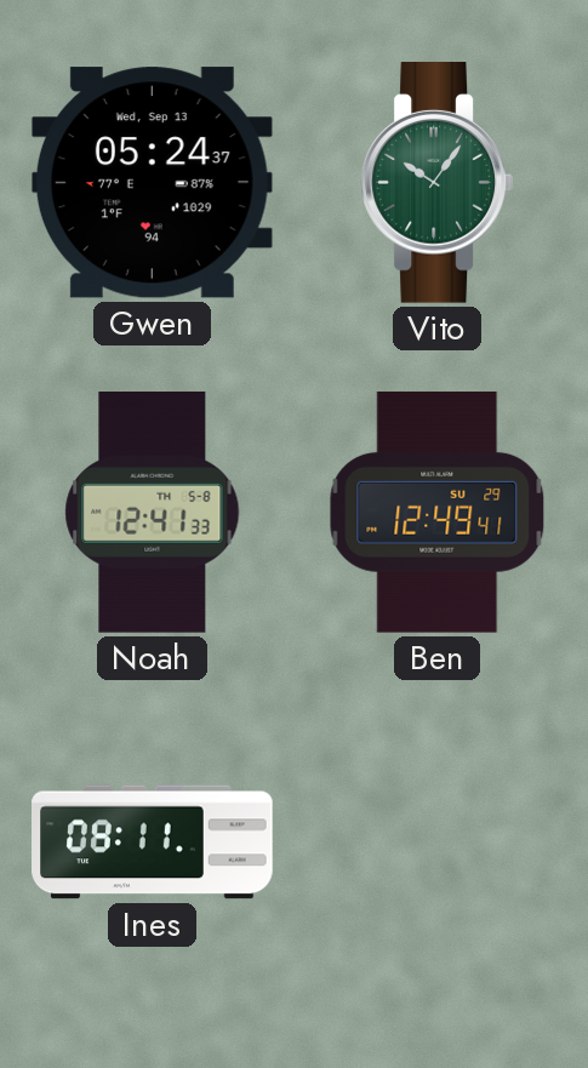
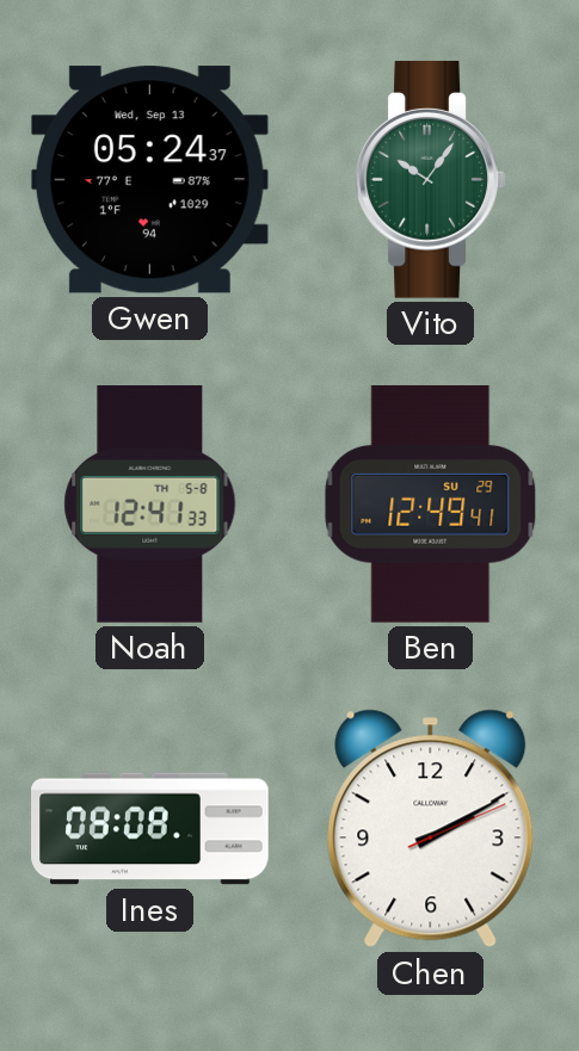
Ines: 08:11 -> 08:08
Chen: none -> 2:10
